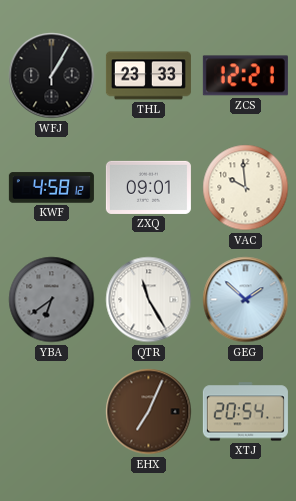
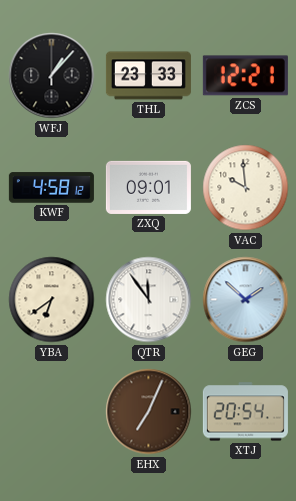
WFJ: 1:05 -> 1:07
YBA dial: grey -> cream
QTR: 11:25 -> 11:54
